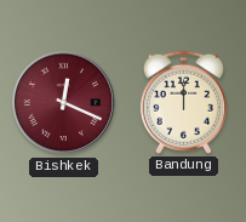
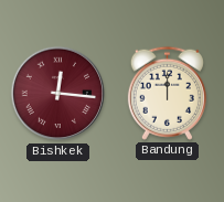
Bishkek: 12:19 -> 12:16
